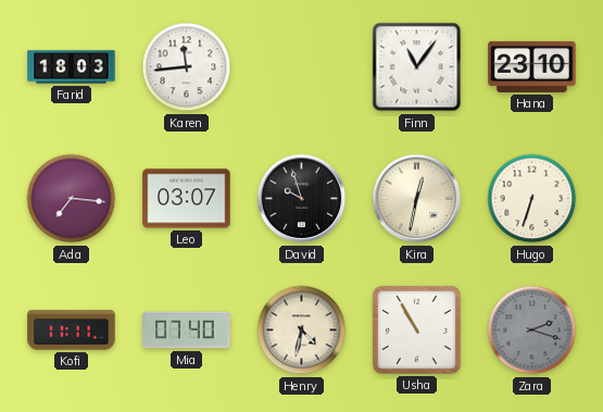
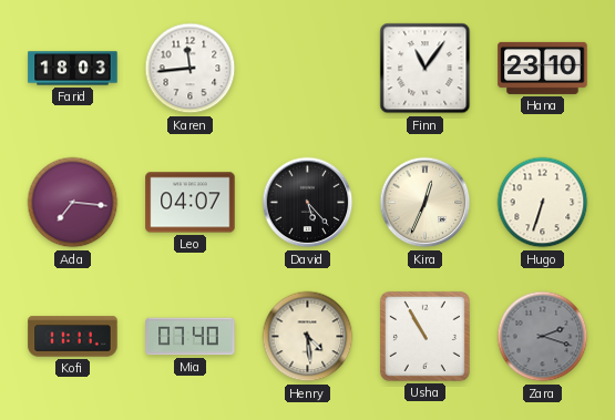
Leo: 03:07 -> 04:07
David: 9:57 -> 5:23
Kira: 12:32 -> 12:34
Henry: 4:32 -> 4:29
